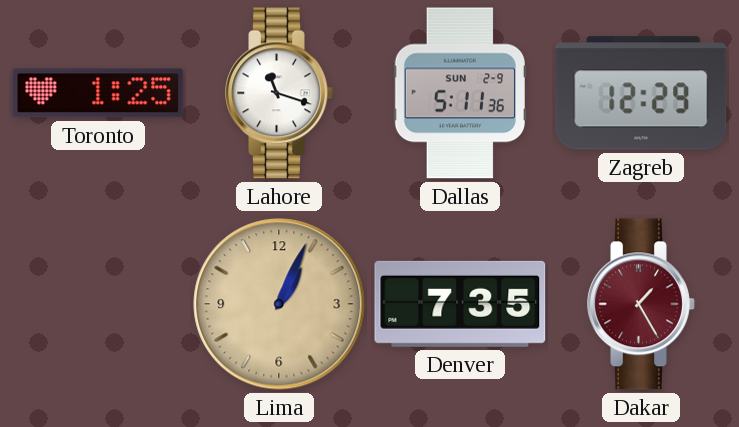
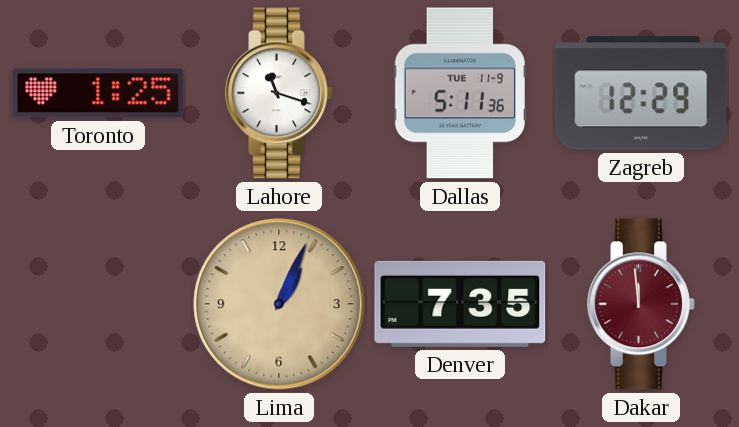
Dallas date: SUN 2-9 -> TUE 11-9
Dakar: 1:25 -> 11:59
